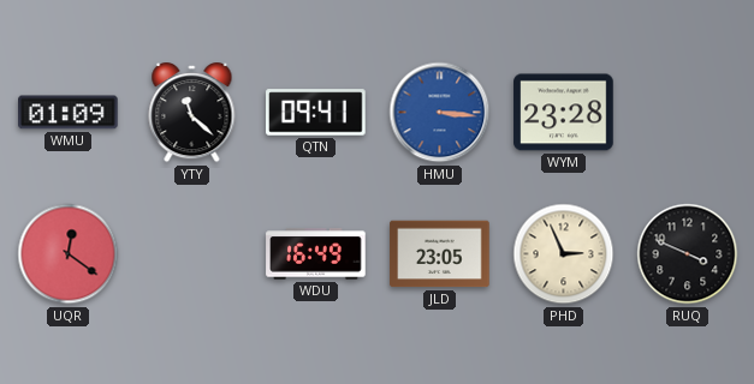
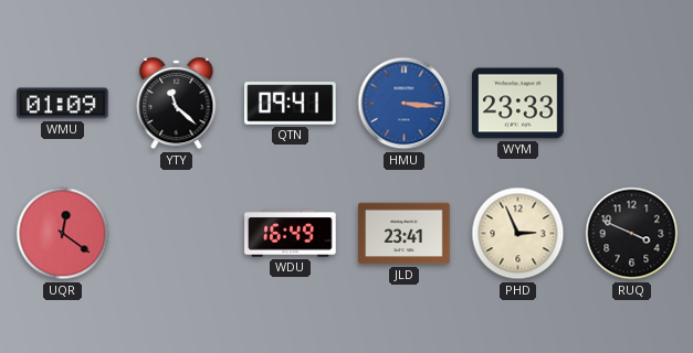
WYM: 23:28 -> 23:33
JLD: 23:05 -> 23:41
